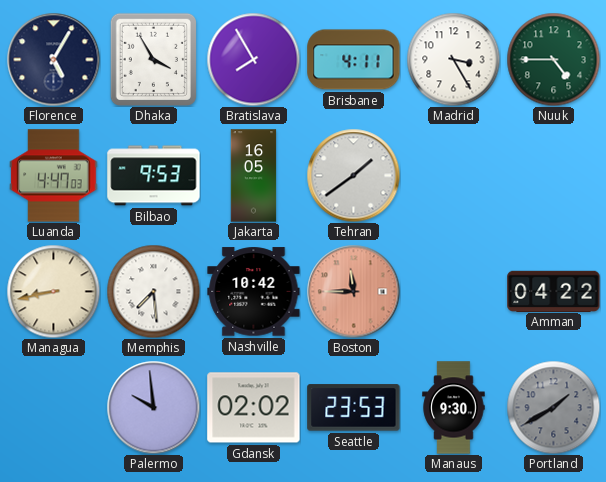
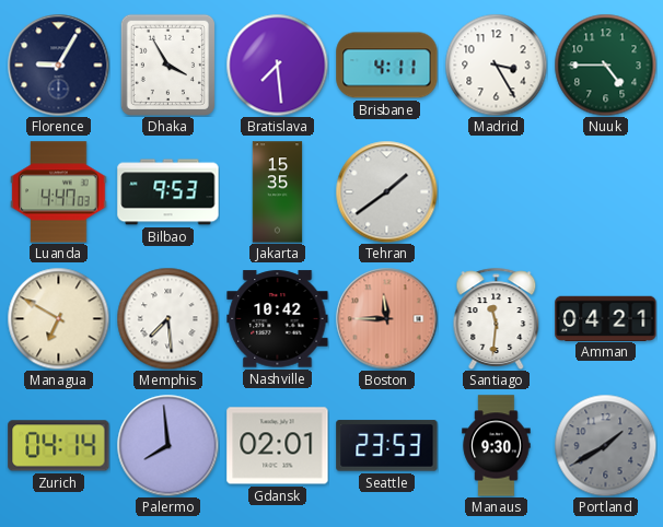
Florence: 5:05 -> 9:05
Bratislava: 7:55 -> 7:29
Jakarta: 16:05 -> 15:35
Managua: 8:43 -> 6:50
Santiago: none -> 11:31
Amman: 04:22 -> 04:21
Zurich: none -> 04:14
Palermo: 9:59 -> 7:59
Gdansk: 02:02 -> 02:01
